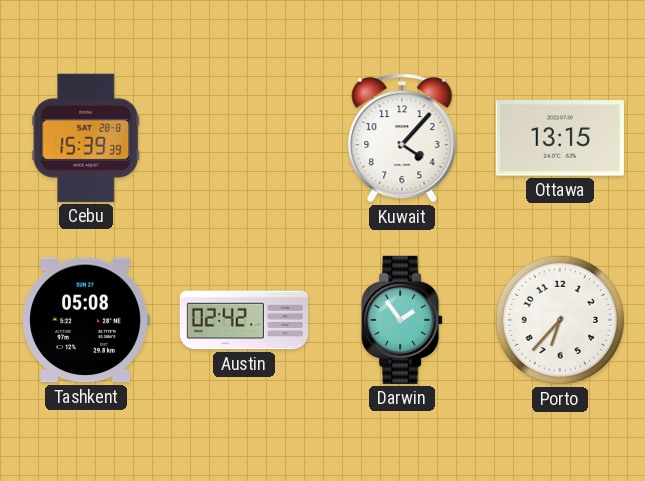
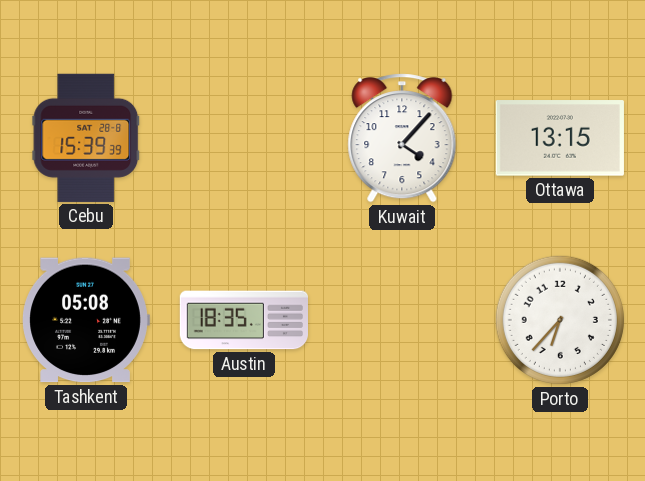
Austin: 02:42 -> 18:35
Darwin: 1:54 -> none
